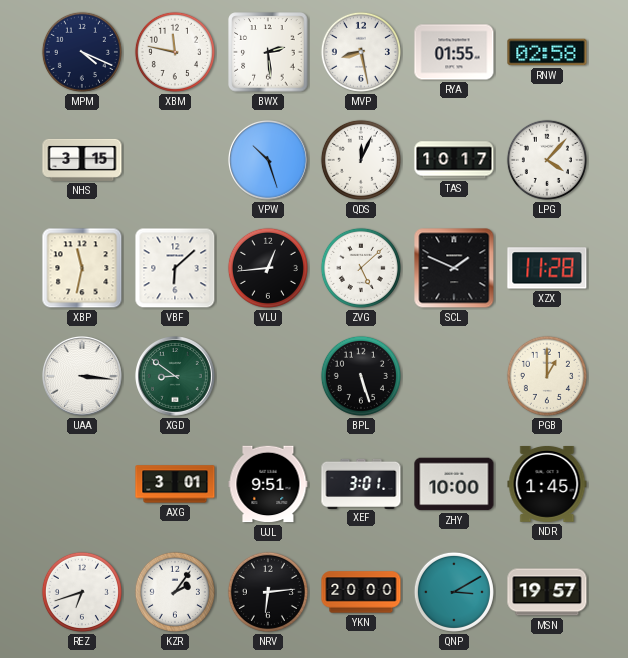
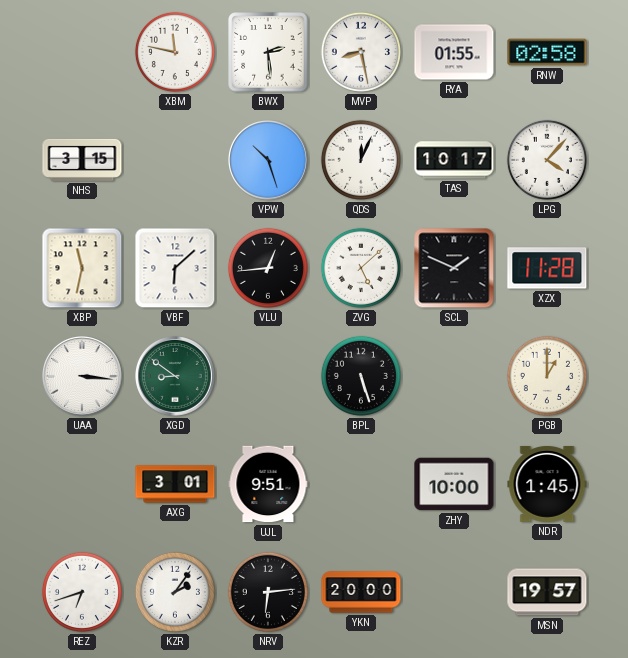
MPM: 4:19 -> none
XEF: 3:01 -> none
QNP: 3:10 -> none
